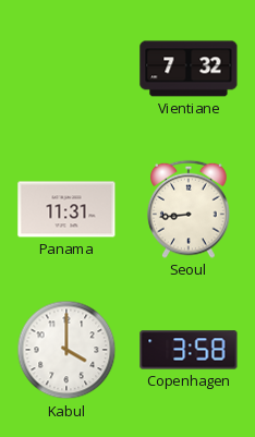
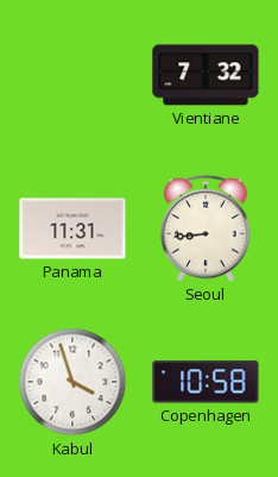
Kabul: 4:00 -> 3:57
Copenhagen: 3:58 -> 10:58
